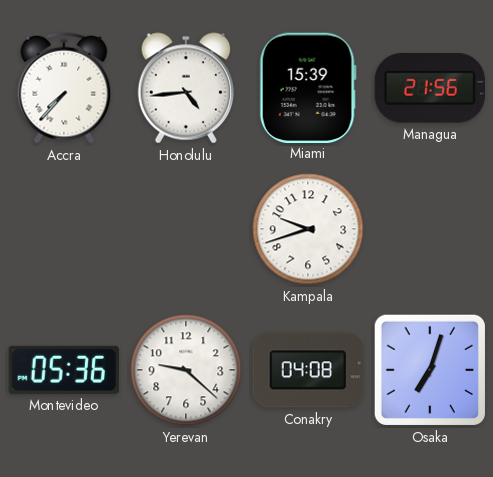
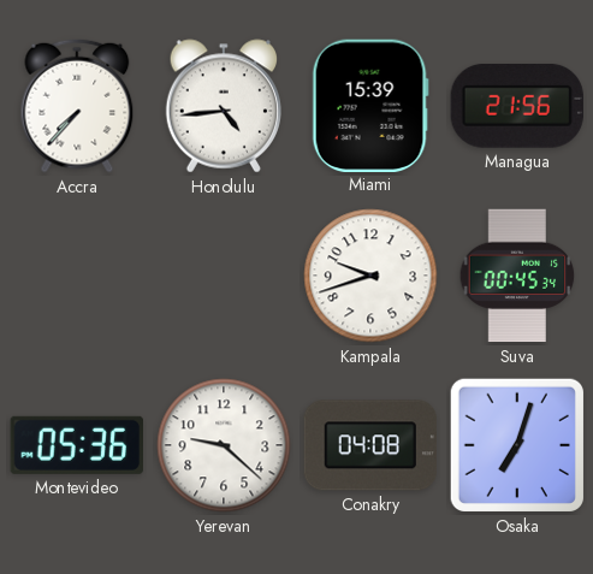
Suva: none -> 00:45
